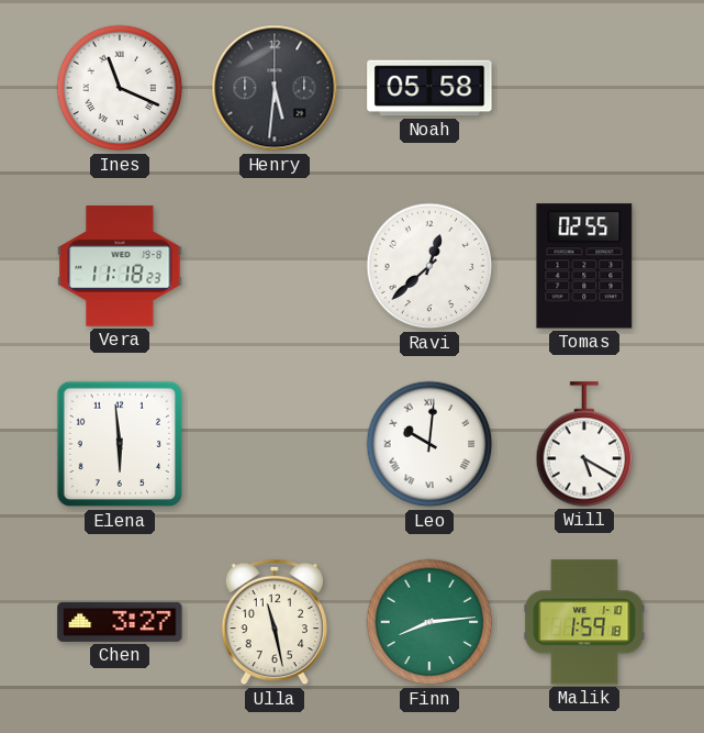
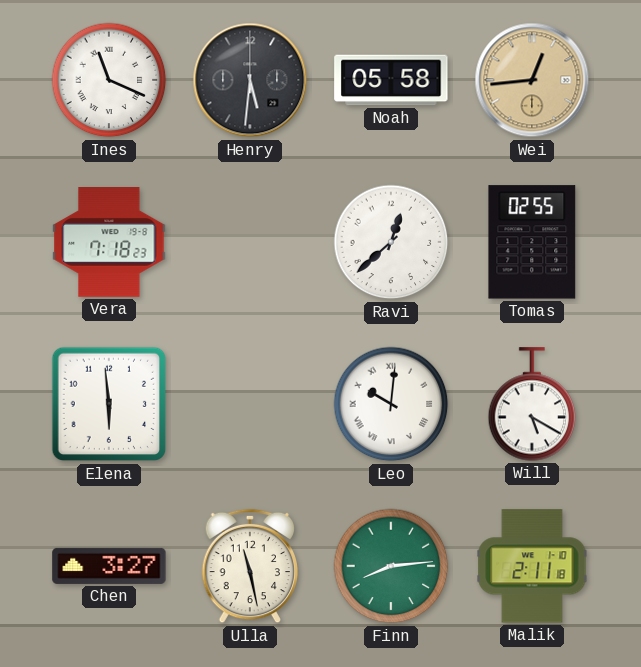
Wei: none -> 12:44
Vera: 11:18 -> 7:18
Malik: 1:59 -> 2:11
